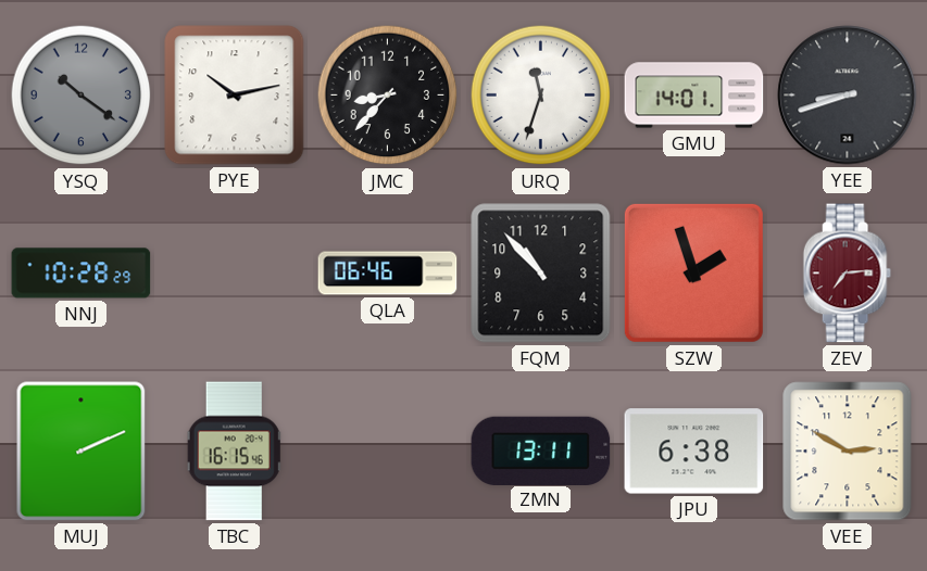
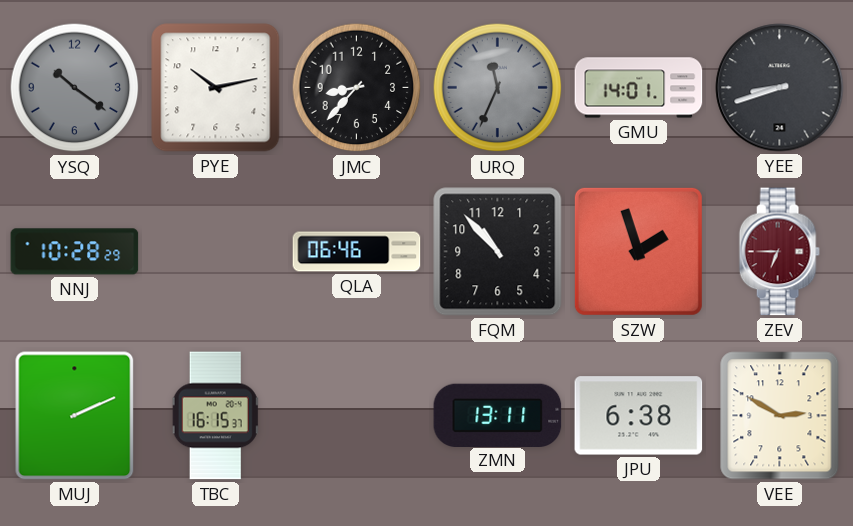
URQ: 11:33 -> 11:34
URQ dial: white -> grey
ZEV: 7:14 -> 6:45
TBC: 16:15:46 -> 16:15:37
